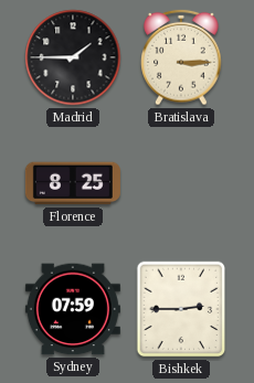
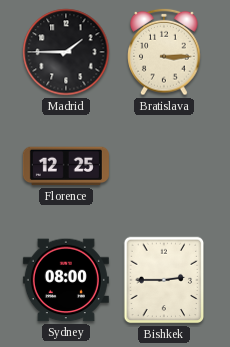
Florence: 8:25 -> 12:25
Sydney: 07:59 -> 08:00
